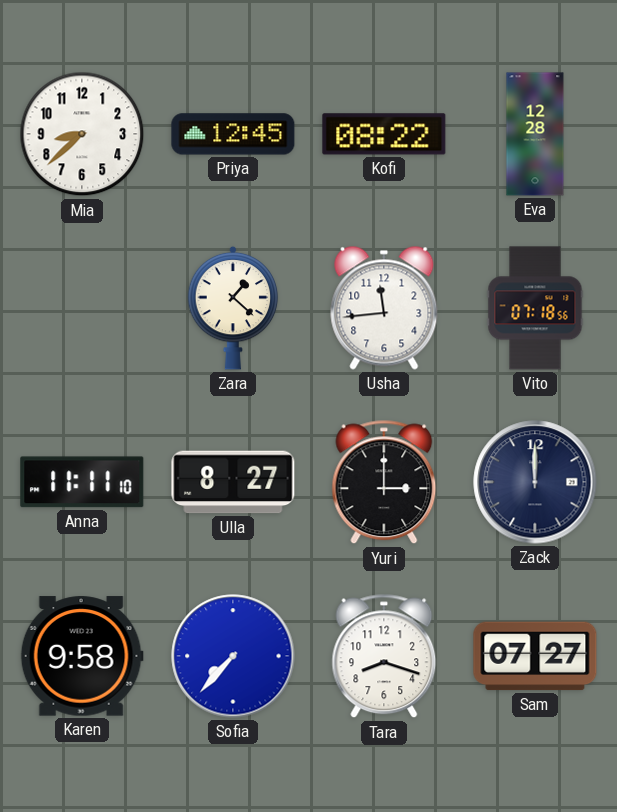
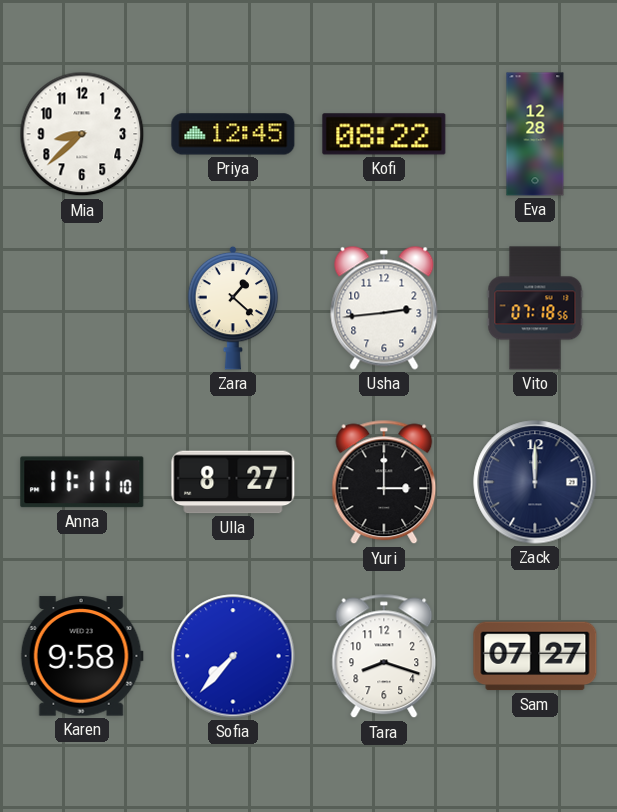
Usha: 11:44 -> 2:44
